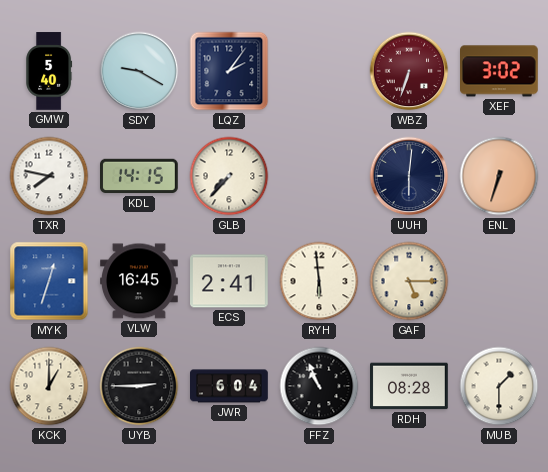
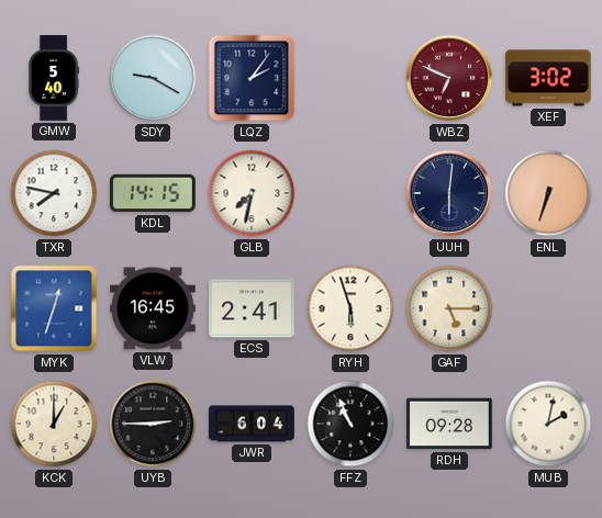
WBZ: 6:33 -> 6:49
GLB: 7:37 -> 7:32
RYH: 5:59 -> 5:57
RDH: 08:28 -> 09:28
MUB: 1:30 -> 2:02
